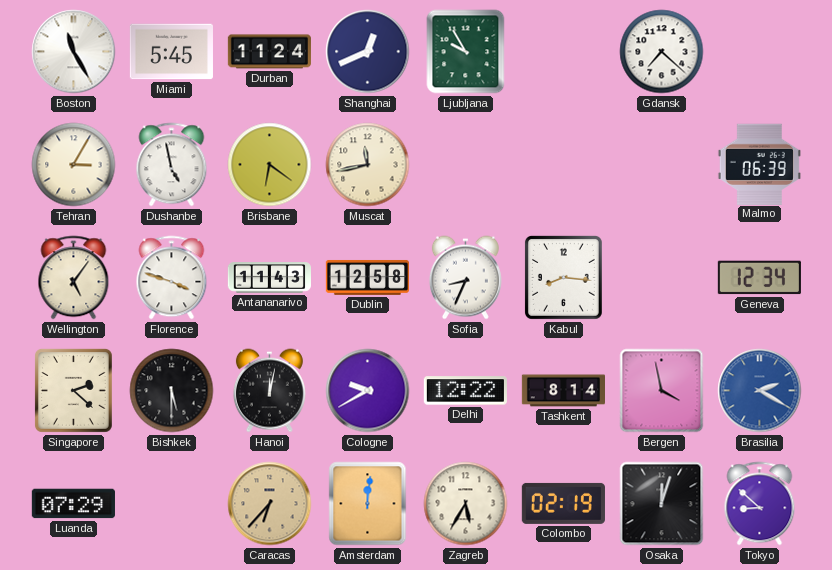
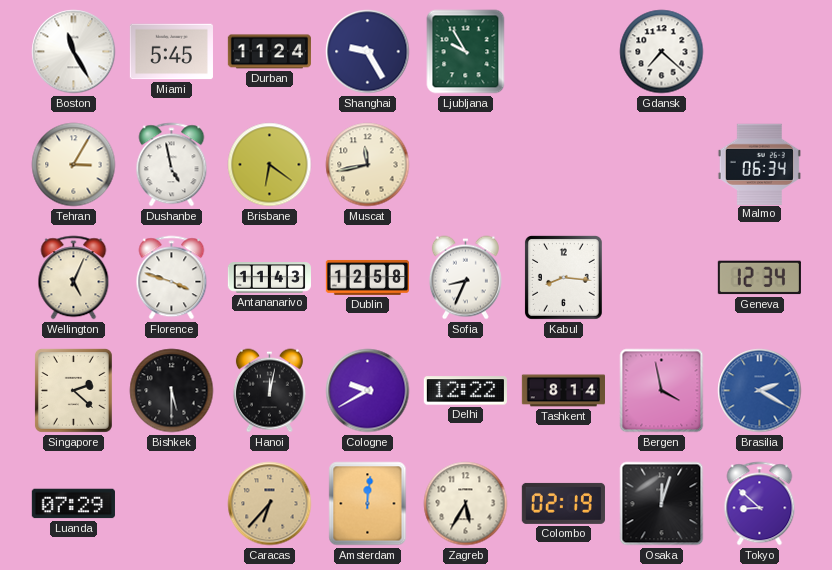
Shanghai: 12:41 -> 9:25
Malmo: 06:39 -> 06:34
Wellington: 5:06 -> 5:04
